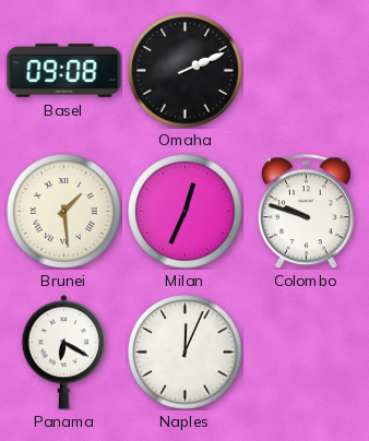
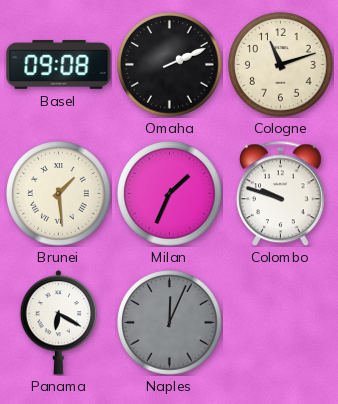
Cologne: none -> 11:12
Milan: 12:34 -> 1:34
Naples dial: white -> grey
